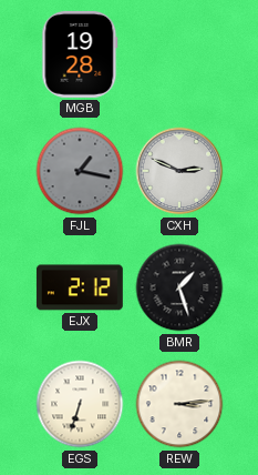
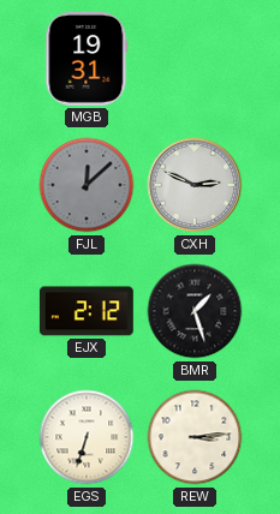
MGB: 19:28 -> 19:31
FJL: 1:17 -> 12:08
